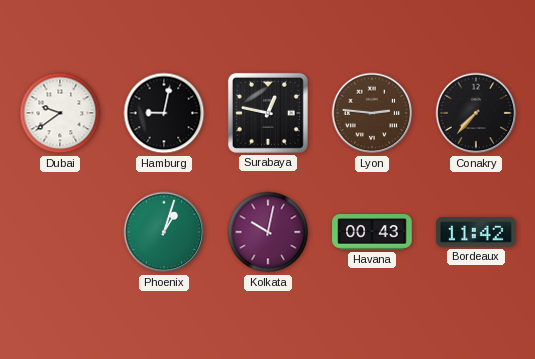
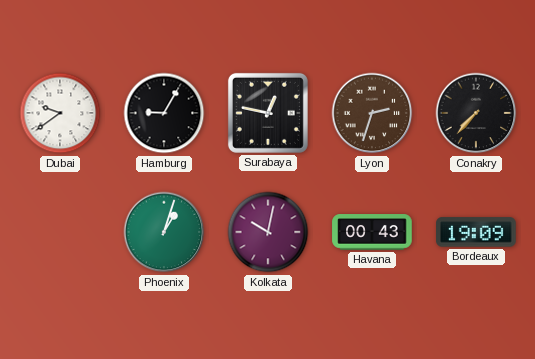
Hamburg: 9:02 -> 9:05
Lyon: 2:46 -> 2:33
Bordeaux: 11:42 -> 19:09
